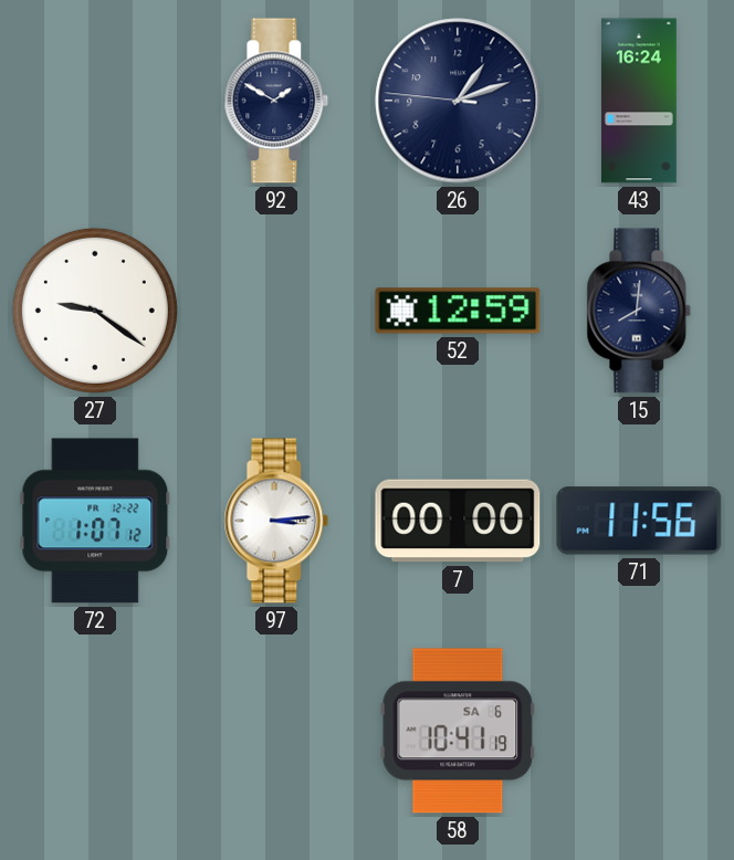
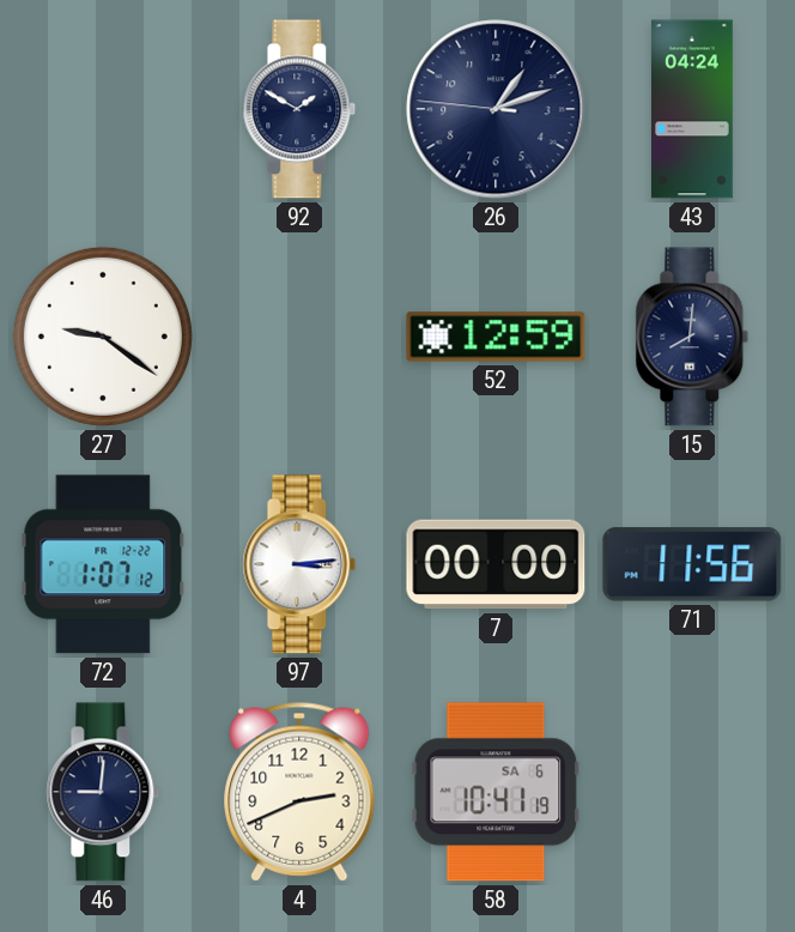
43: 16:24 -> 04:24
46: none -> 9:01
4: none -> 2:41
